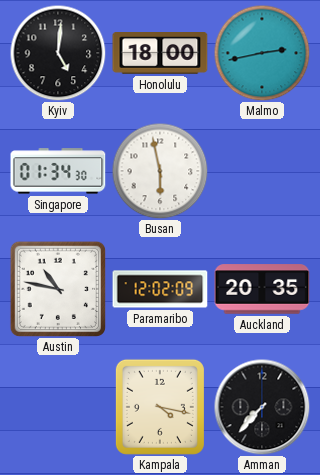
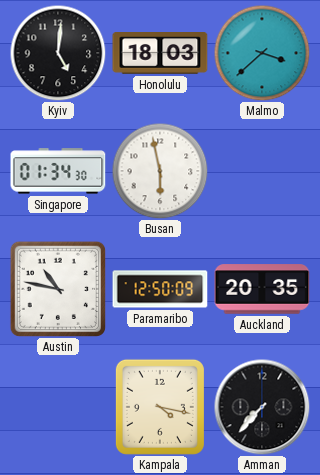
Honolulu: 18:00 -> 18:03
Malmo: 2:43 -> 3:38
Paramaribo: 12:02 -> 12:50
